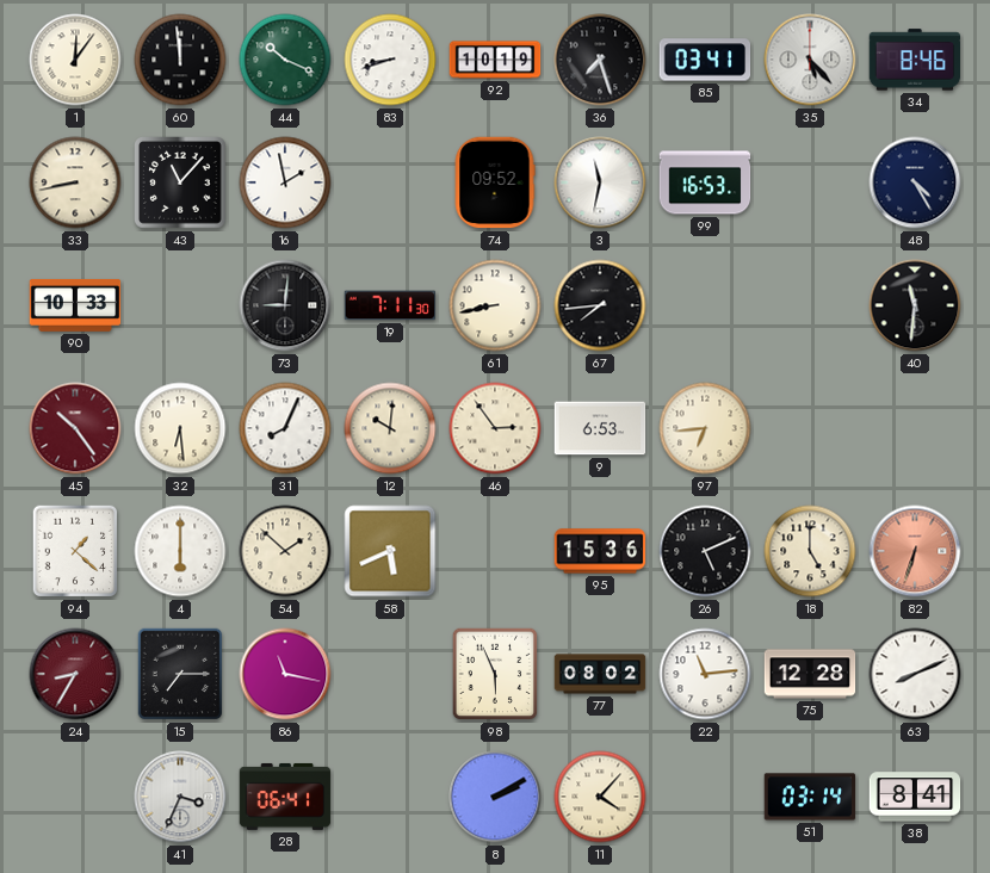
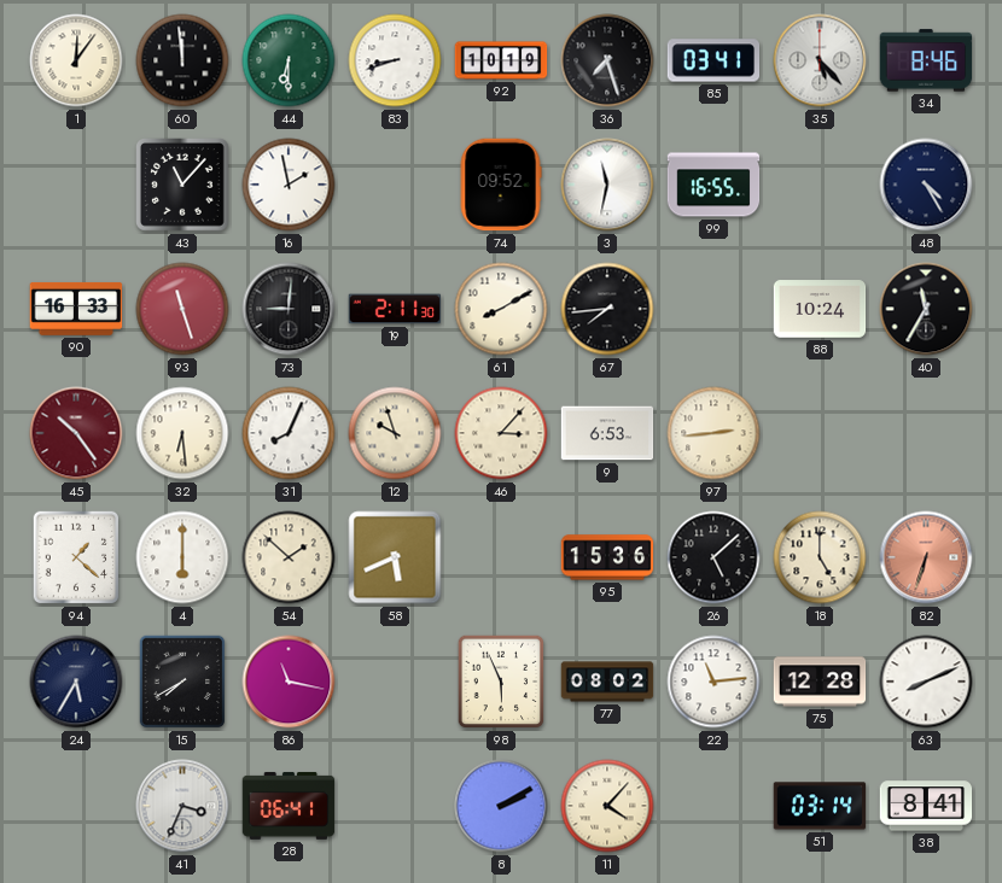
44: 10:19 -> 6:30
33: 8:43 -> none
99: 16:53 -> 16:55
90: 10:33 -> 16:33
93: none -> 11:27
19: 7:11 -> 2:11
61: 8:43 -> 8:10
88: none -> 10:24
40: 11:31 -> 11:35
12: 10:01 -> 9:57
46: 2:54 -> 3:07
97: 6:44 -> 2:44
26: 5:11 -> 5:08
24: 8:35 -> 5:35
24 dial: burgundy -> navy
15: 7:15 -> 7:40
